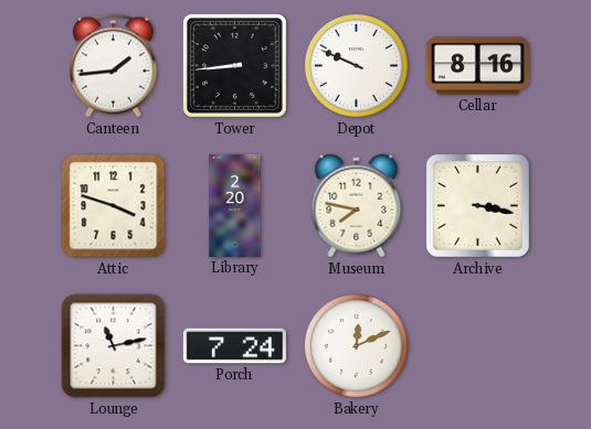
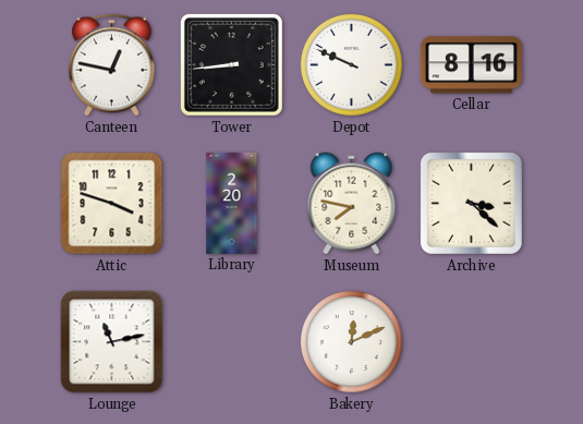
Canteen: 1:44 -> 12:47
Archive: 3:17 -> 3:22
Porch: 7:24 -> none
